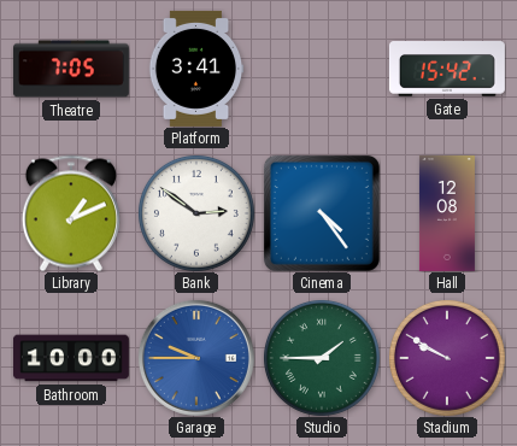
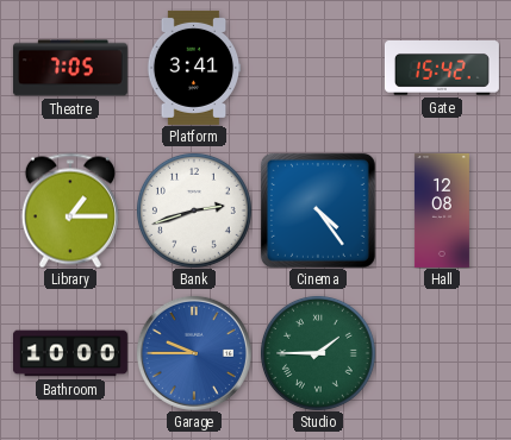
Library: 1:11 -> 1:15
Bank: 2:51 -> 2:42
Stadium: 9:50 -> none
